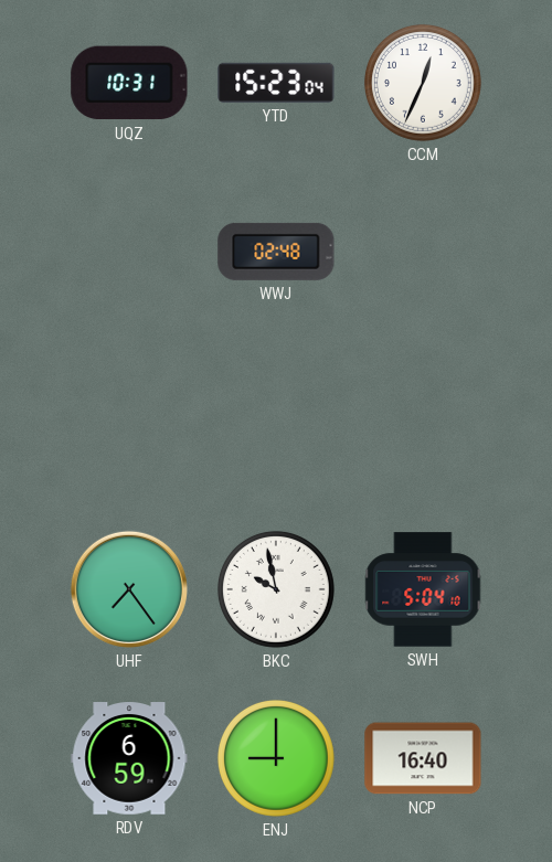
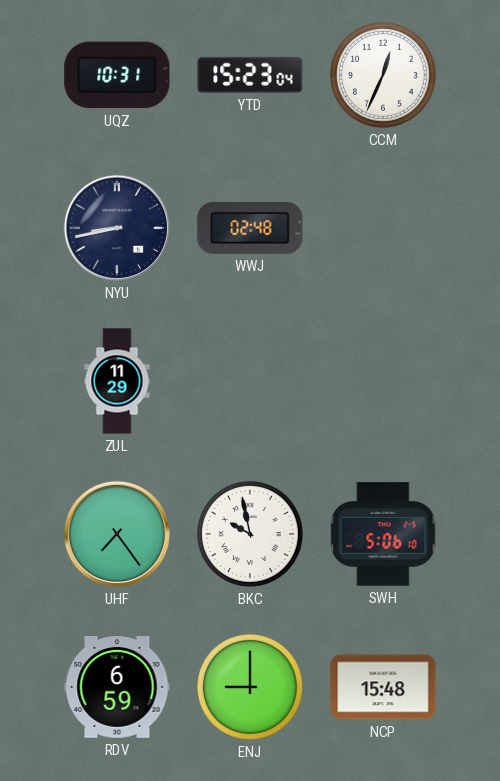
NYU: none -> 8:43
ZUL: none -> 11:29
SWH: 5:04 -> 5:06
NCP: 16:40 -> 15:48
